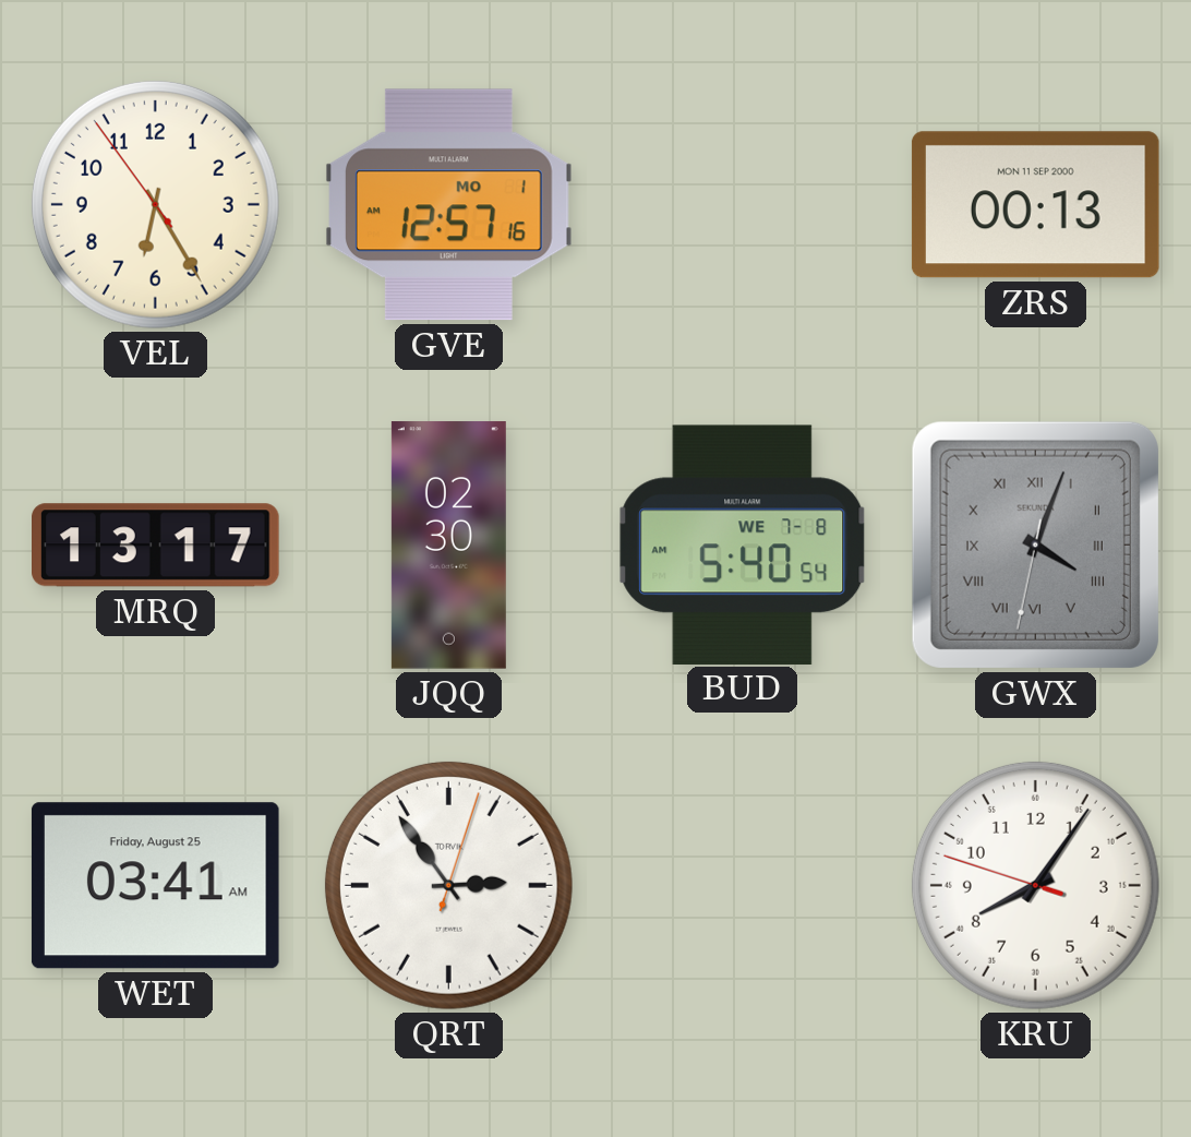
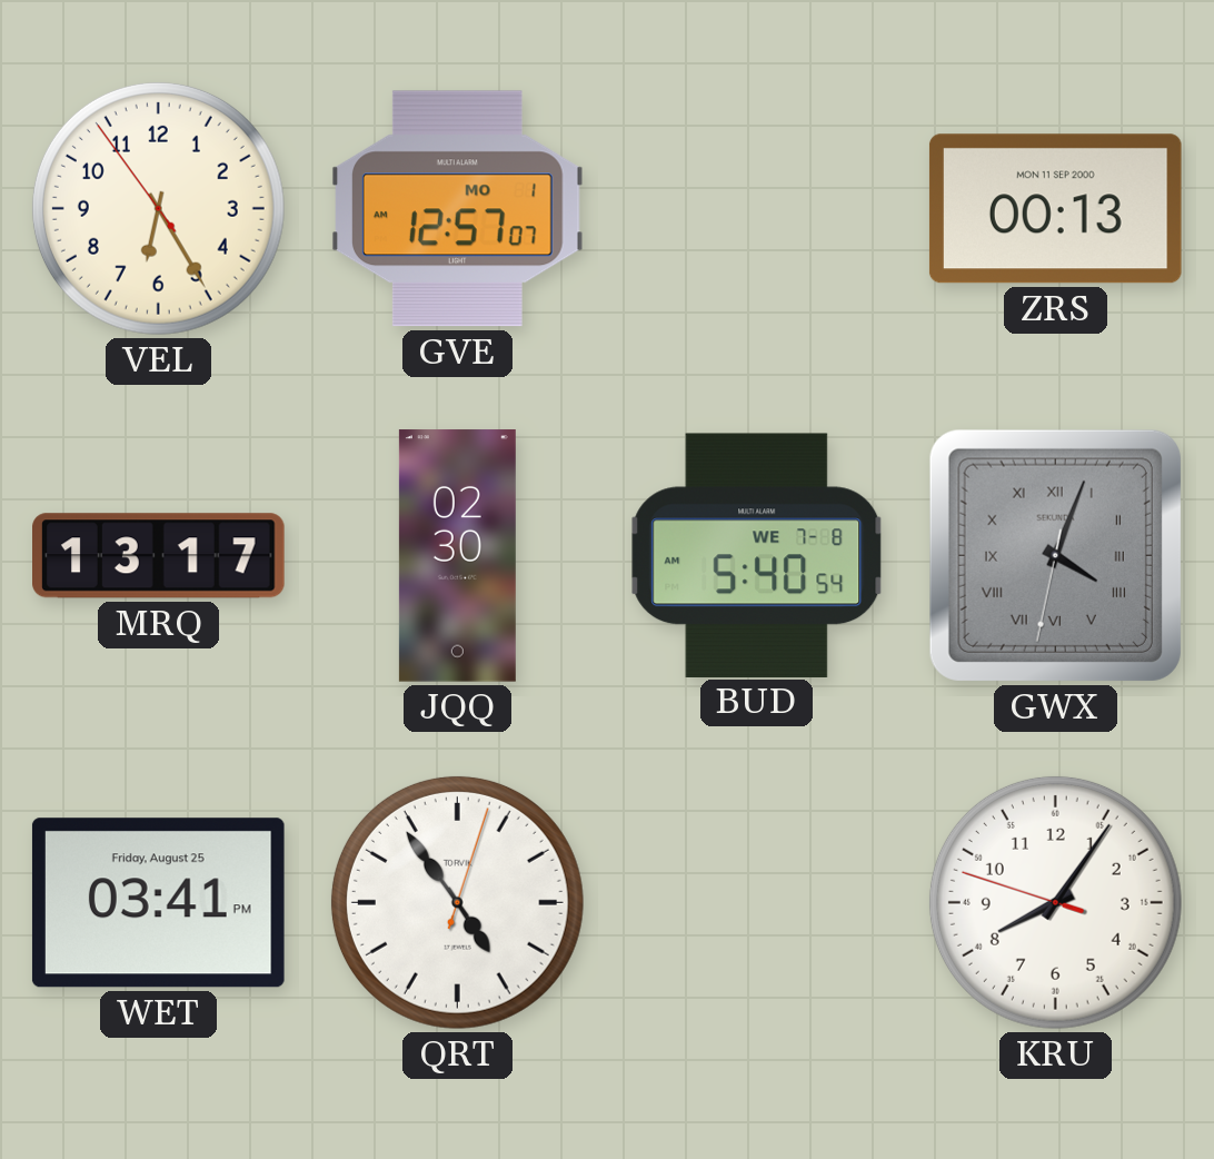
GVE: 12:57:16 -> 12:57:07
WET: 03:41 AM -> 03:41 PM
QRT: 2:54 -> 4:54
